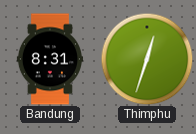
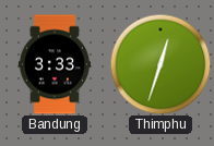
Bandung: 8:31 -> 3:33
